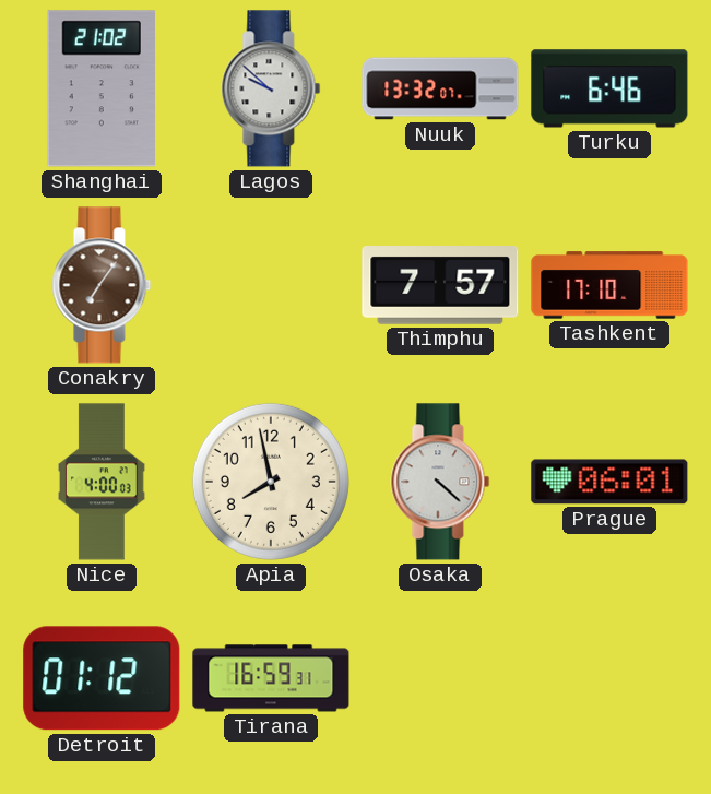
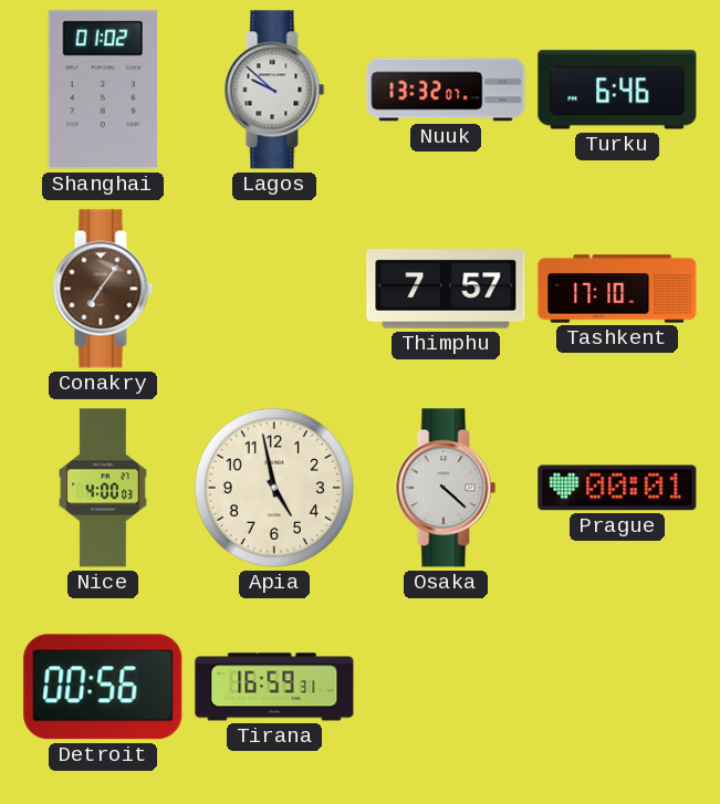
Shanghai: 21:02 -> 01:02
Apia: 7:58 -> 4:58
Prague: 06:01 -> 00:01
Detroit: 01:12 -> 00:56
